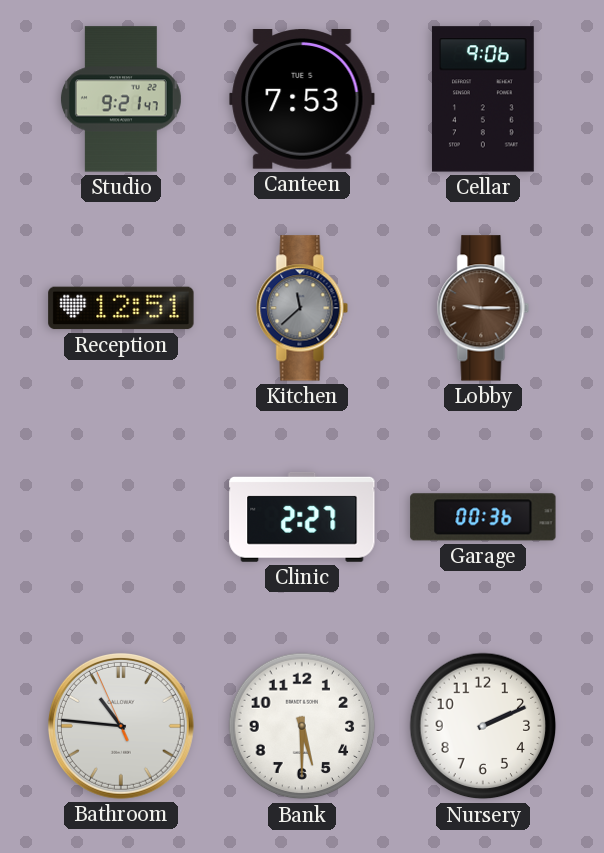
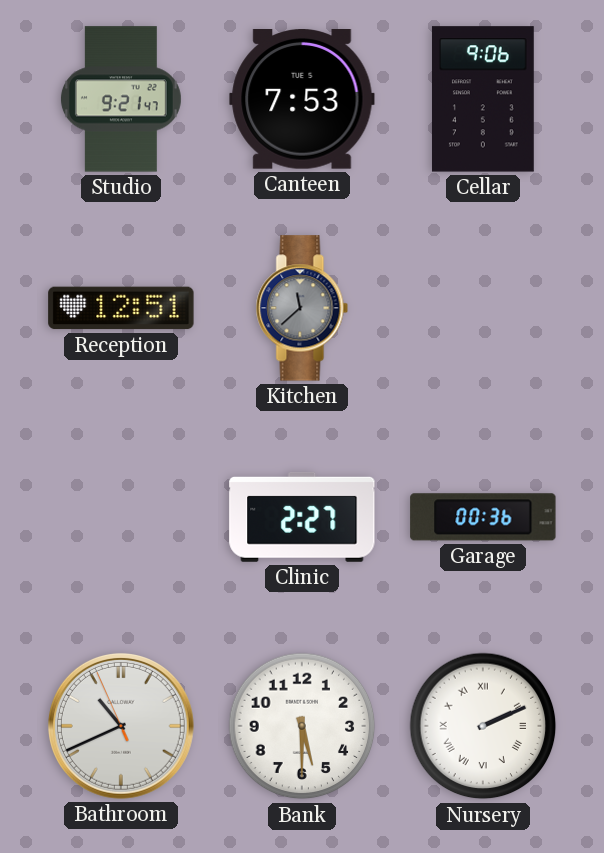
Lobby: 9:15 -> none
Bathroom: 10:45 -> 10:40
Nursery numerals: Arabic -> Roman
